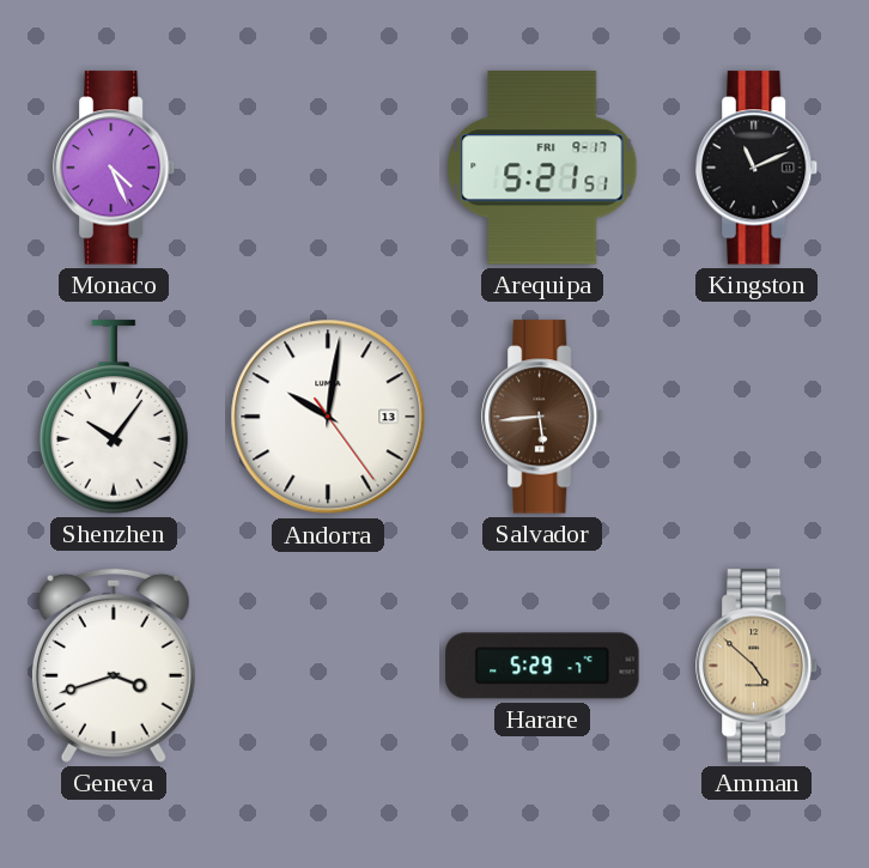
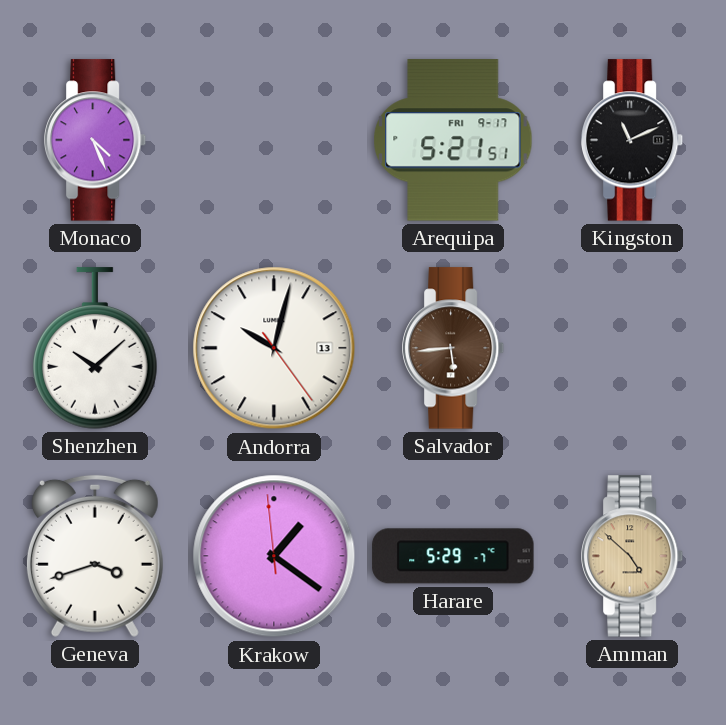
Shenzhen: 10:06 -> 10:08
Andorra: 10:01 -> 10:02
Krakow: none -> 1:20
